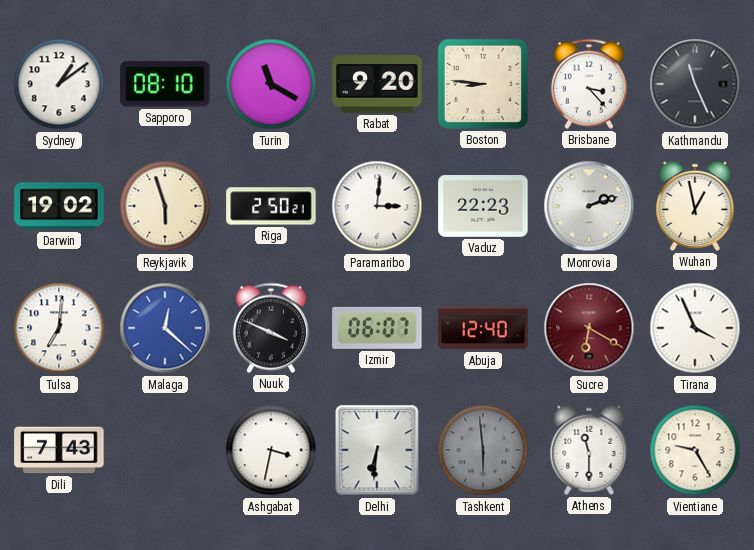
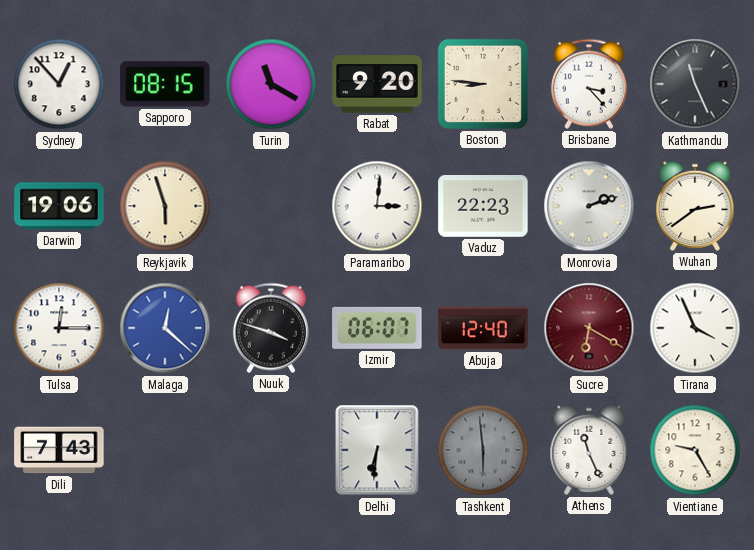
Sydney: 1:09 -> 12:53
Sapporo: 08:10 -> 08:15
Darwin: 19:02 -> 19:06
Riga: 2:50 -> none
Wuhan: 12:58 -> 2:39
Tulsa: 7:01 -> 12:15
Nuuk: 3:49 -> 3:48
Ashgabat: 3:32 -> none
Athens: 11:30 -> 11:26
